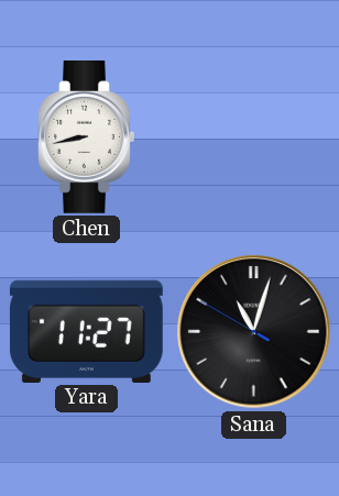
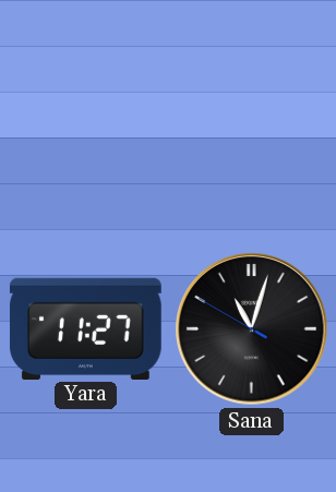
Chen: 8:43 -> none
